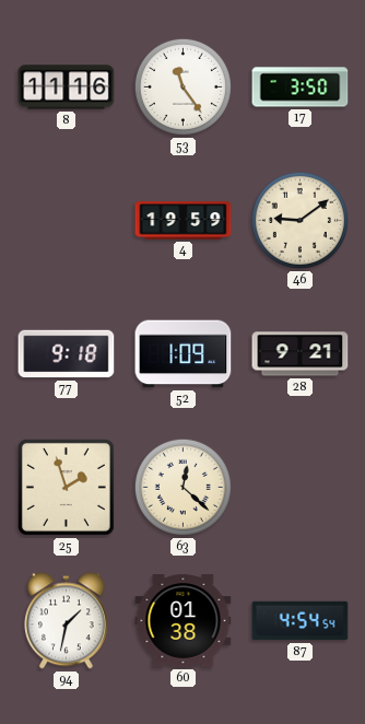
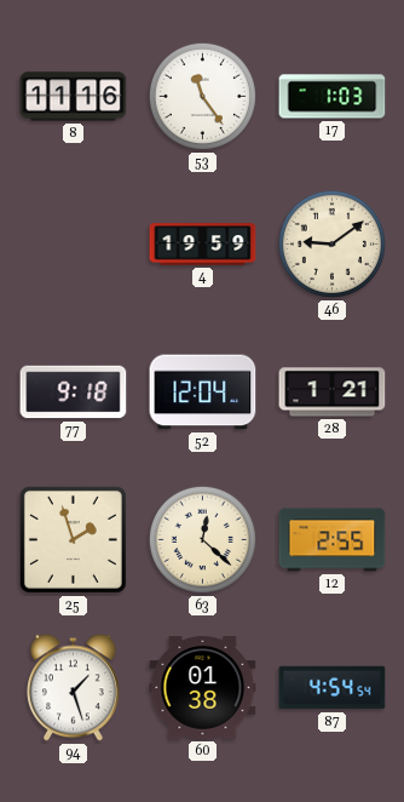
17: 3:50 -> 1:03
52: 1:09 -> 12:04
28: 9:21 -> 1:21
12: none -> 2:55
94: 1:32 -> 1:27
